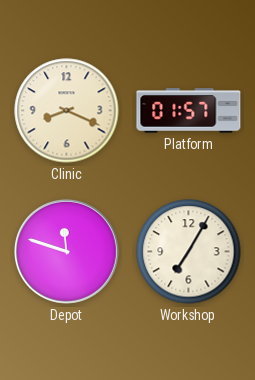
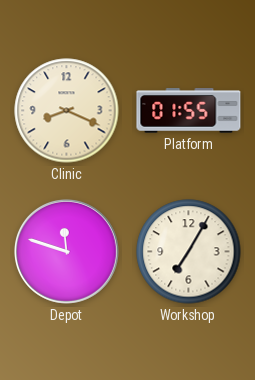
Platform: 01:57 -> 01:55
